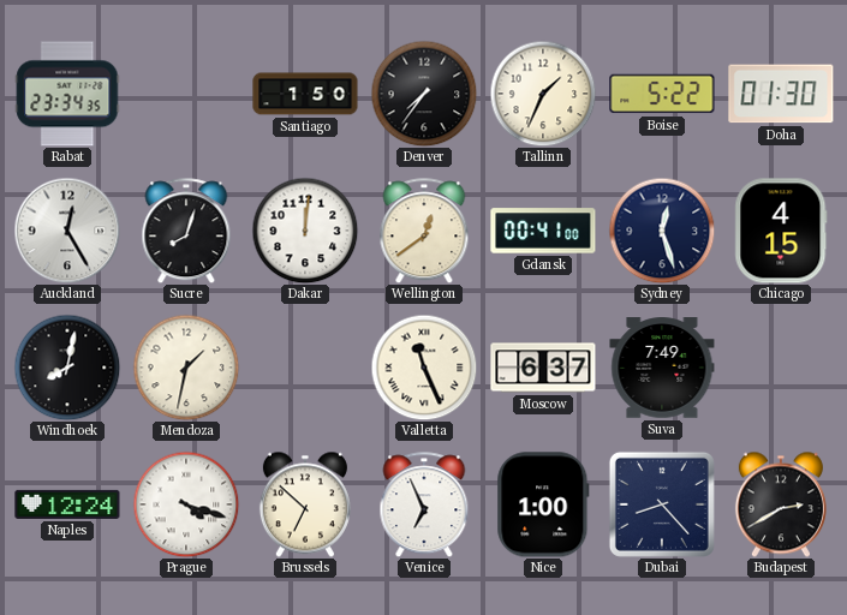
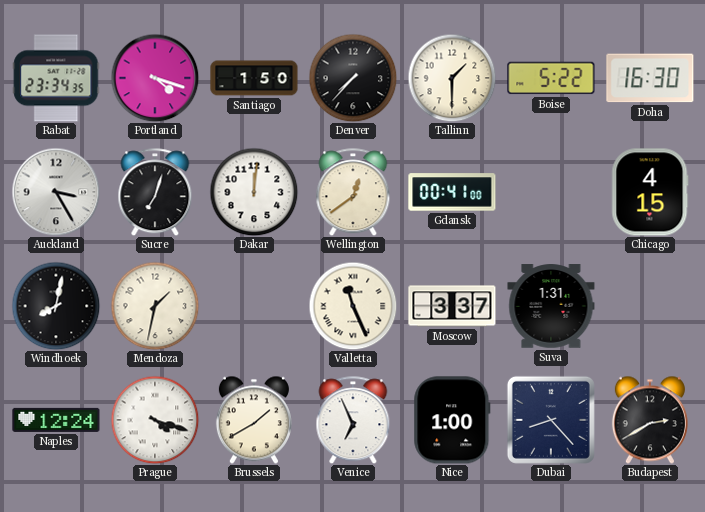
Portland: none -> 4:18
Denver: 7:36 -> 7:37
Tallinn: 1:34 -> 1:30
Doha: 01:30 -> 16:30
Auckland: 12:25 -> 3:25
Sucre: 8:03 -> 7:03
Sydney: 12:27 -> none
Moscow: 6:37 -> 3:37
Suva: 7:49 -> 1:31
Brussels: 6:52 -> 1:40
